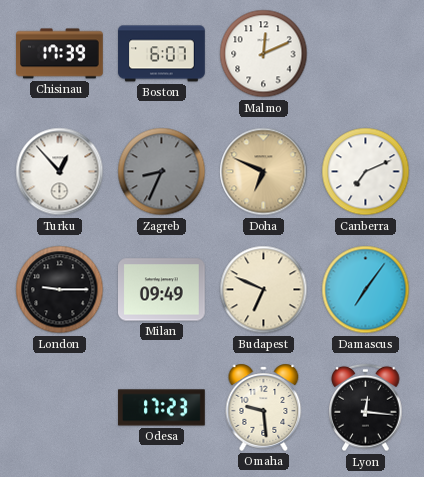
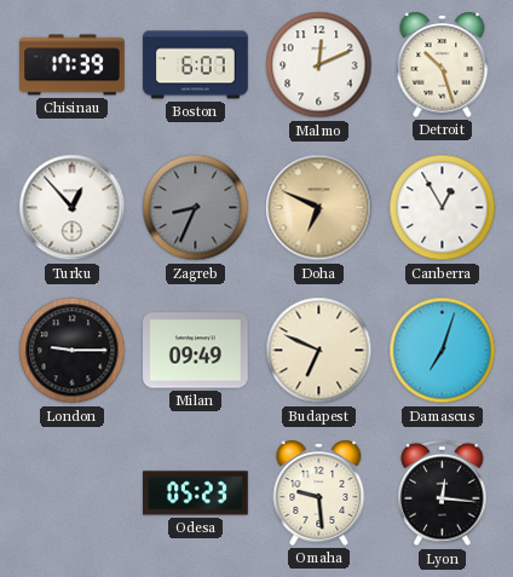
Detroit: none -> 10:27
Canberra: 7:11 -> 12:55
Damascus: 7:06 -> 7:03
Odesa: 17:23 -> 05:23
